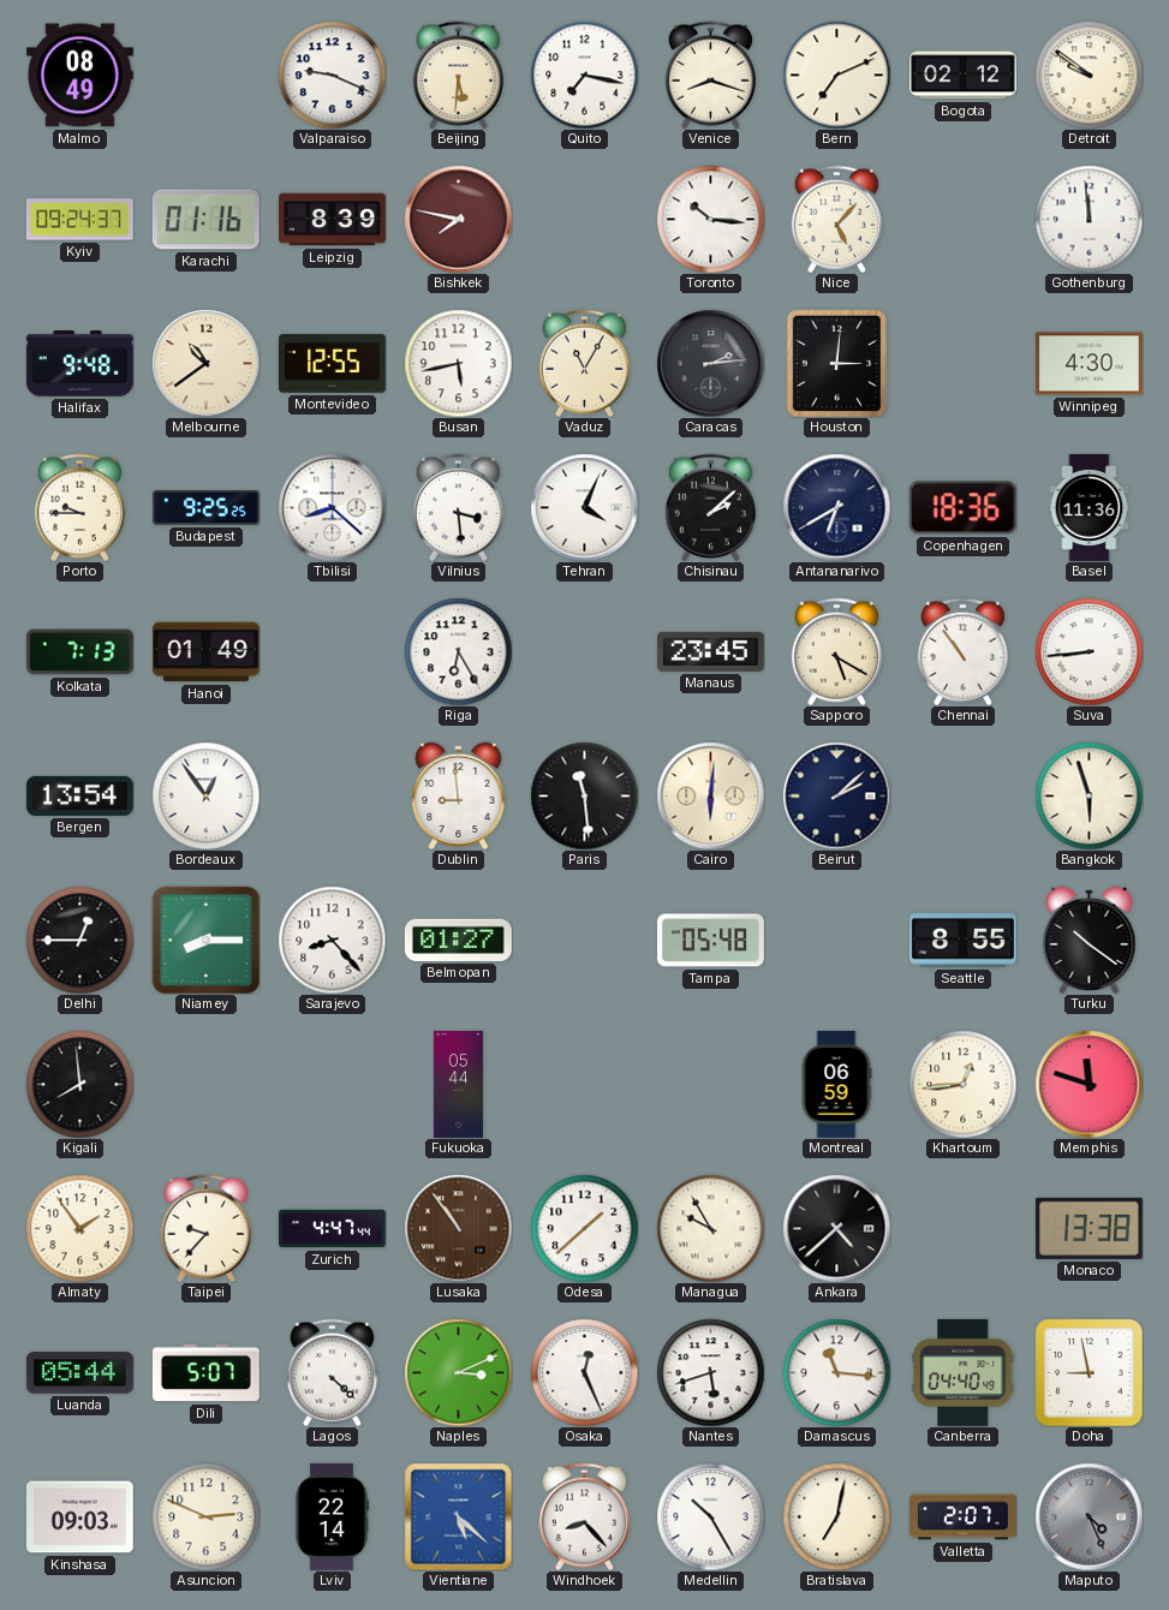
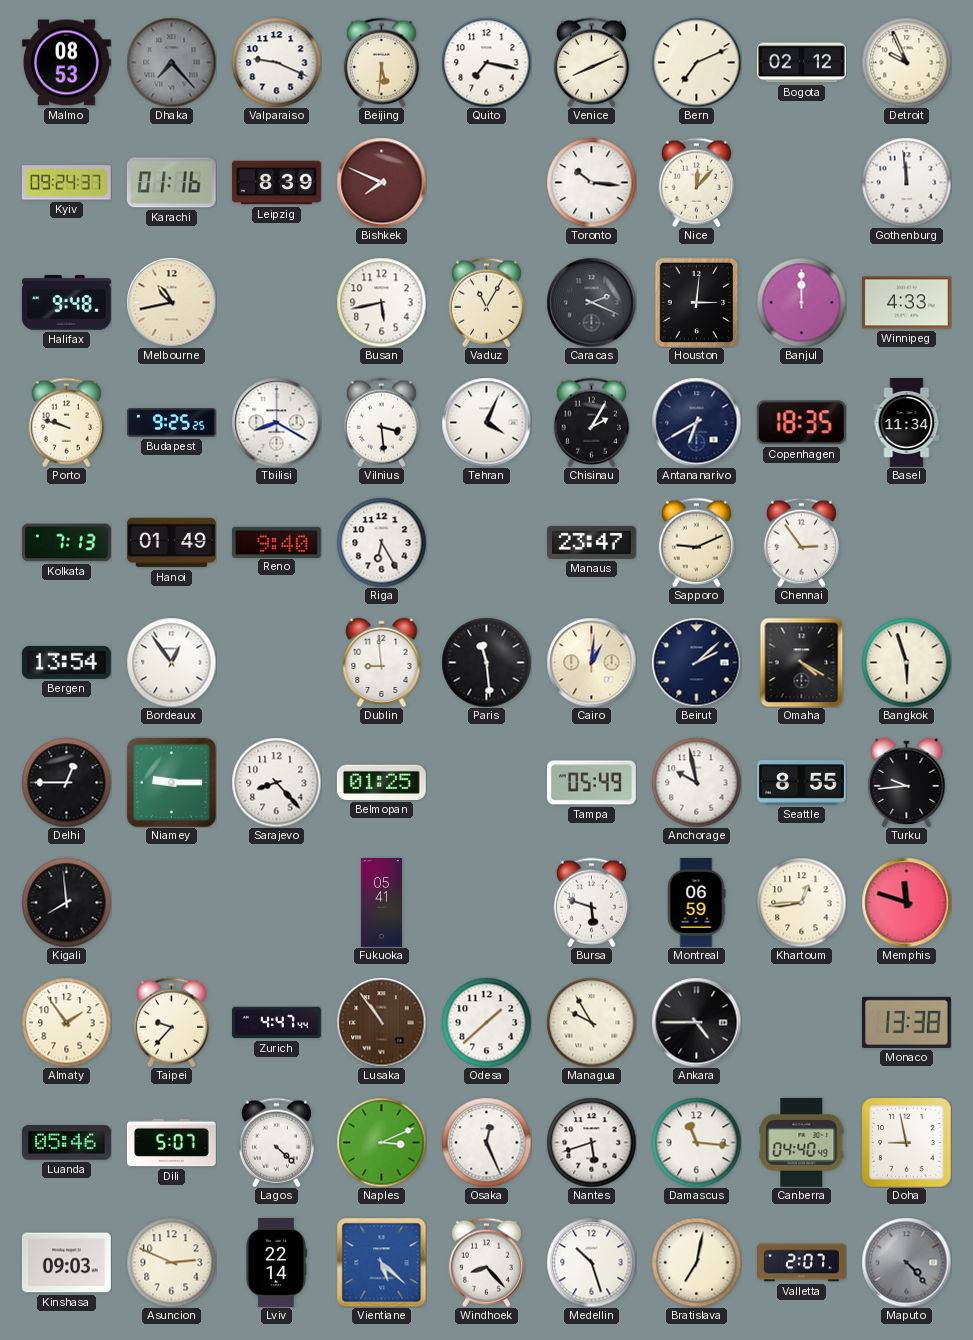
Malmo: 08:49 -> 08:53
Dhaka: none -> 7:23
Venice: 8:18 -> 8:11
Detroit: 9:51 -> 9:56
Bishkek: 7:47 -> 7:49
Nice: 5:07 -> 12:07
Melbourne: 10:39 -> 10:43
Montevideo: 12:55 -> none
Caracas: 2:14 -> 2:19
Banjul: none -> 12:00
Winnipeg: 4:30 -> 4:33
Porto: 9:45 -> 9:48
Tbilisi: 8:22 -> 8:20
Chisinau: 2:08 -> 2:05
Copenhagen: 18:36 -> 18:35
Basel: 11:36 -> 11:34
Reno: none -> 9:40
Manaus: 23:45 -> 23:47
Sapporo: 5:20 -> 9:11
Chennai: 10:54 -> 2:54
Suva: 8:44 -> none
Cairo: 6:01 -> 1:01
Omaha: none -> 4:20
Niamey: 8:15 -> 9:15
Belmopan: 01:27 -> 01:25
Tampa: 05:48 -> 05:49
Anchorage: none -> 9:58
Turku: 10:21 -> 9:44
Fukuoka: 05:44 -> 05:41
Bursa: none -> 5:48
Ankara: 4:38 -> 4:45
Luanda: 05:44 -> 05:46
Medellin: 10:25 -> 10:27
Maputo: 4:26 -> 4:23
